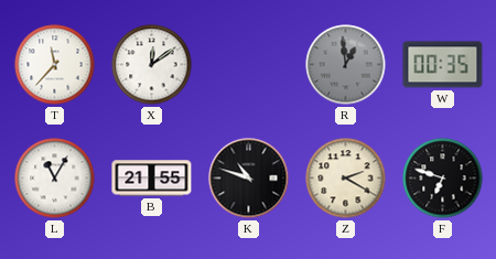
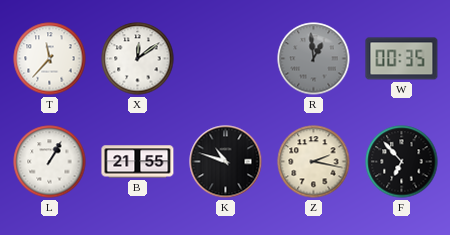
L: 11:05 -> 1:05
Z: 2:20 -> 2:17
F: 6:48 -> 6:53
